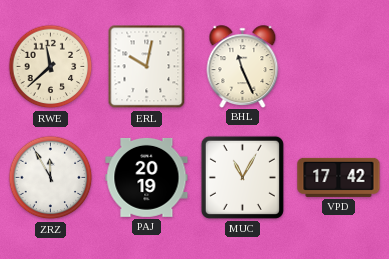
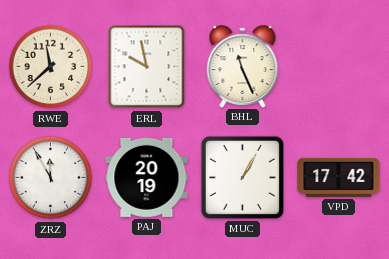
ERL: 10:02 -> 9:58
MUC: 11:05 -> 1:05
